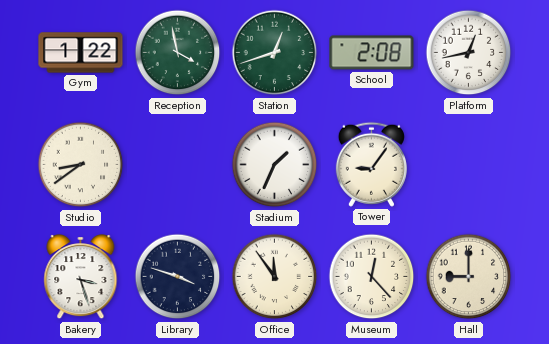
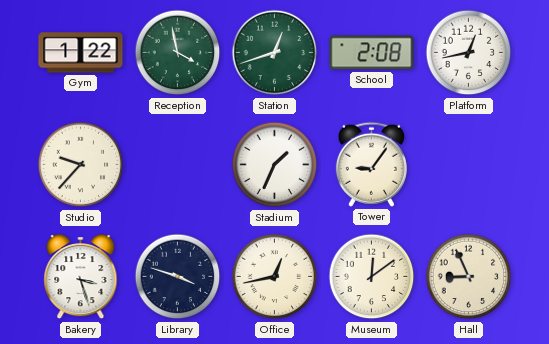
Studio: 8:39 -> 9:37
Office: 11:54 -> 12:43
Museum: 12:23 -> 12:09
Hall: 9:00 -> 8:56
